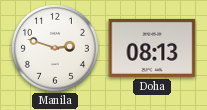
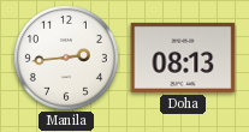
Manila: 2:48 -> 2:44
